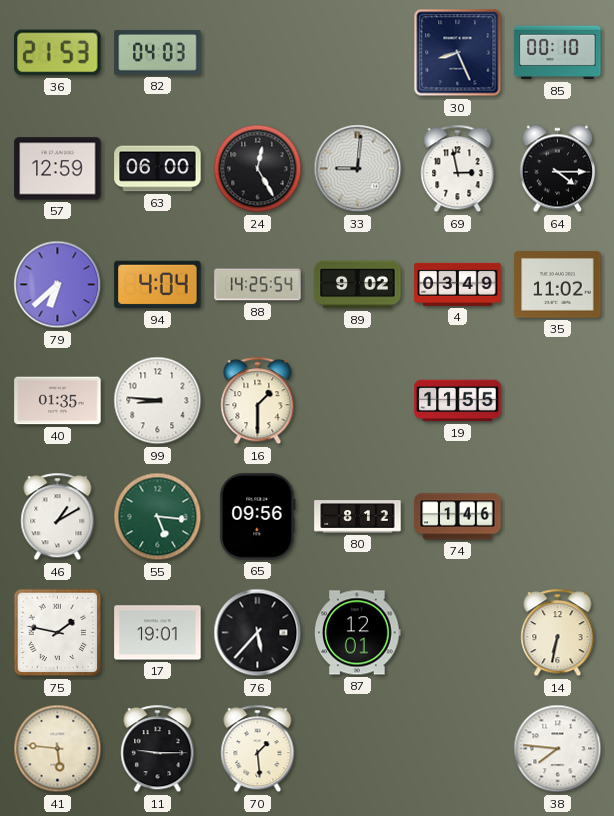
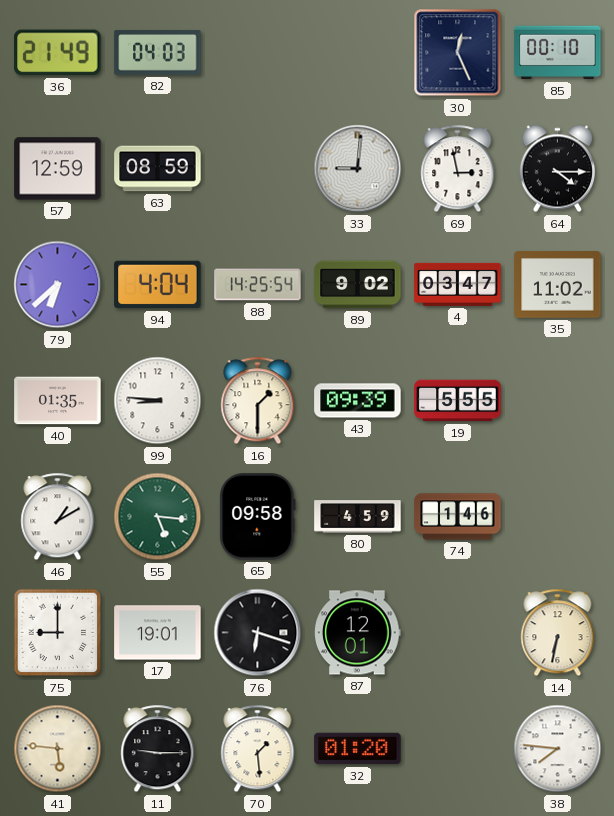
36: 21:53 -> 21:49
30: 8:26 -> 12:26
63: 06:00 -> 08:59
24: 12:25 -> none
4: 03:49 -> 03:47
43: none -> 09:39
19: 11:55 -> 5:55
65: 09:56 -> 09:58
80: 8:12 -> 4:59
75: 1:47 -> 9:00
76: 5:37 -> 6:18
32: none -> 01:20
